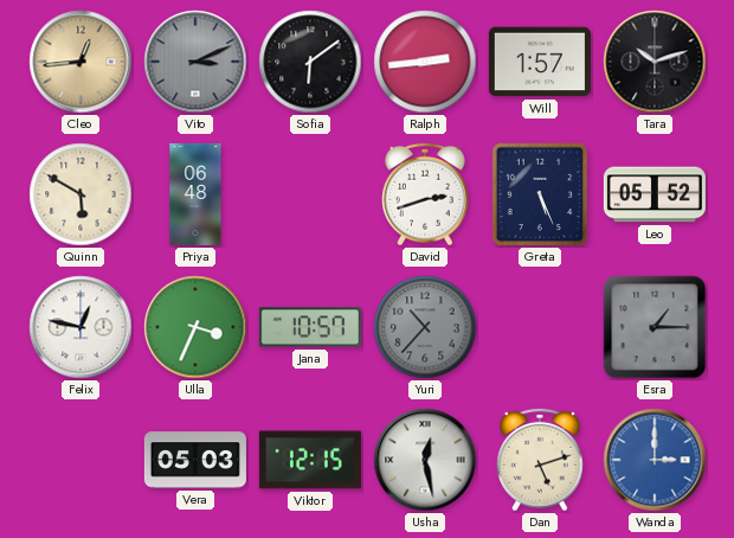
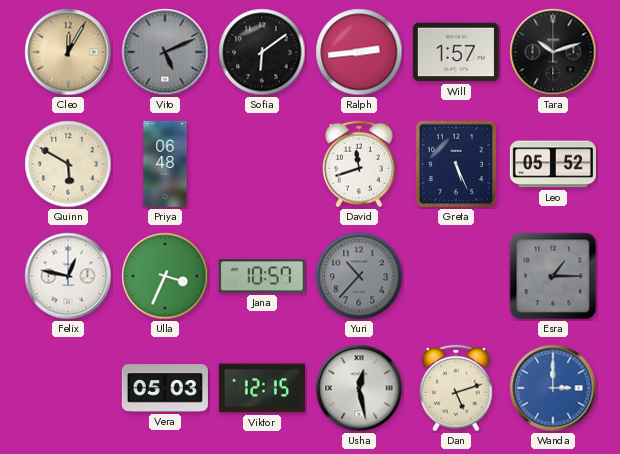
Cleo: 12:44 -> 12:05
Vito: 3:11 -> 5:11
David: 2:42 -> 11:42
